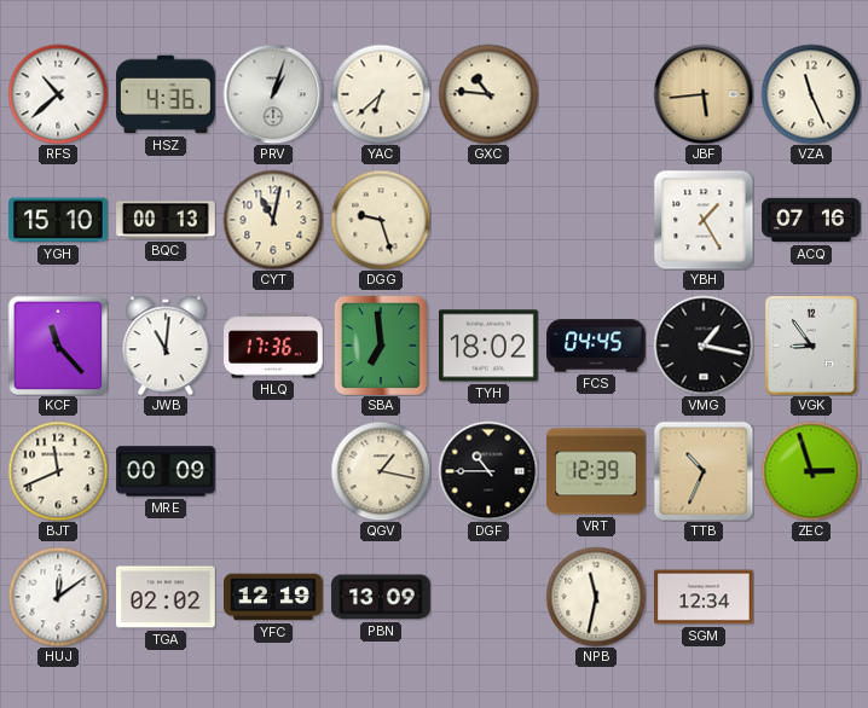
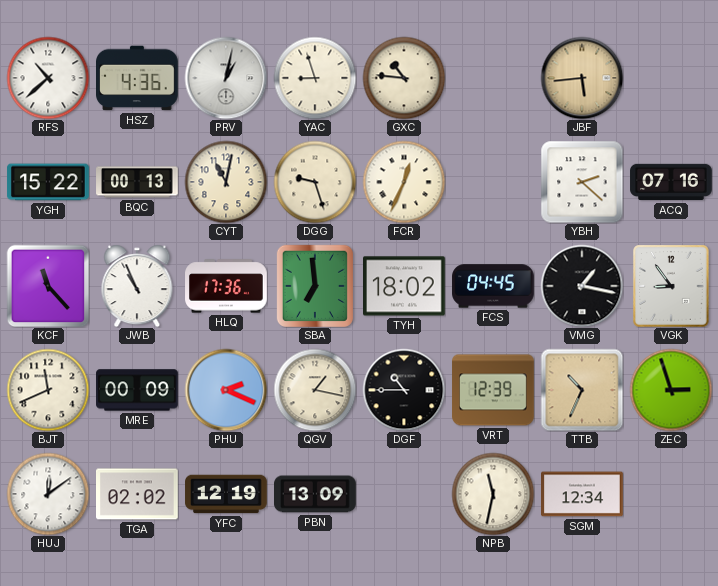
PRV: 1:03 -> 1:02
YAC: 6:38 -> 8:57
VZA: 11:26 -> none
YGH: 15:10 -> 15:22
FCR: none -> 12:34
YBH: 1:25 -> 2:22
JWB: 11:01 -> 10:56
PHU: none -> 2:19
